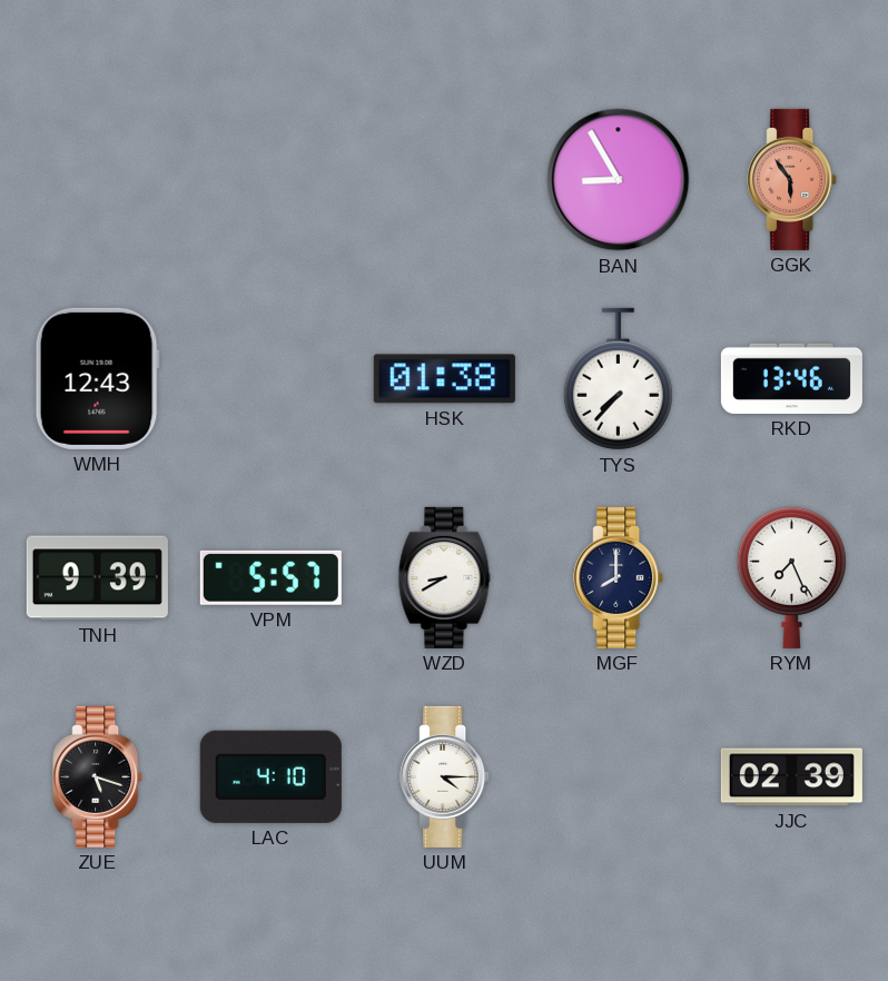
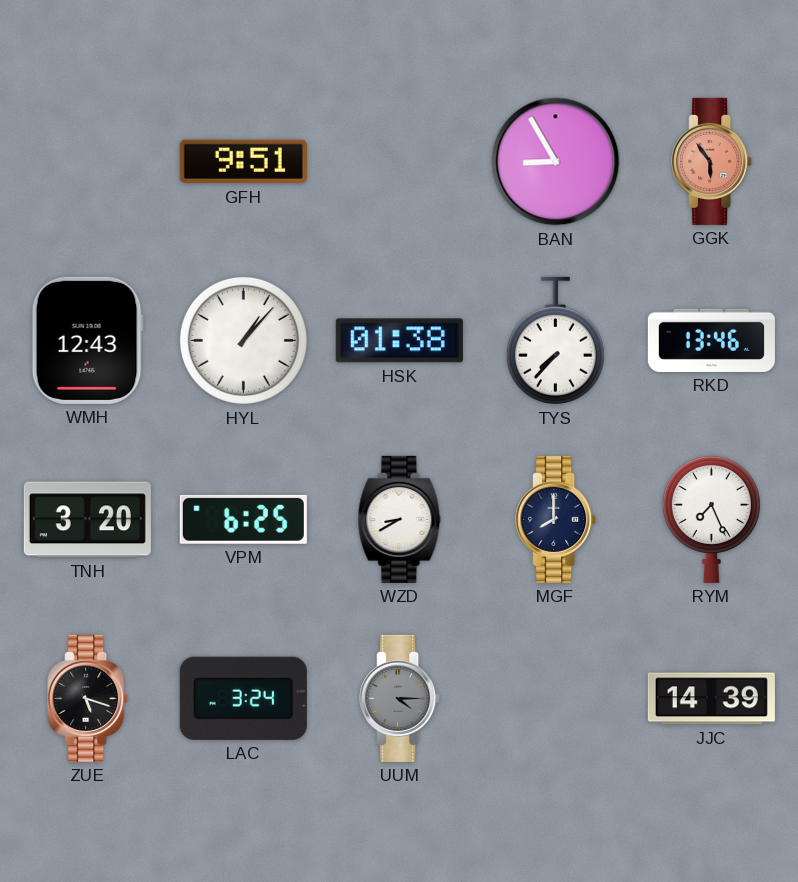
GFH: none -> 9:51
HYL: none -> 1:07
TNH: 9:39 -> 3:20
VPM: 5:57 -> 6:25
LAC: 4:10 -> 3:24
UUM dial: white -> grey
JJC: 02:39 -> 14:39
